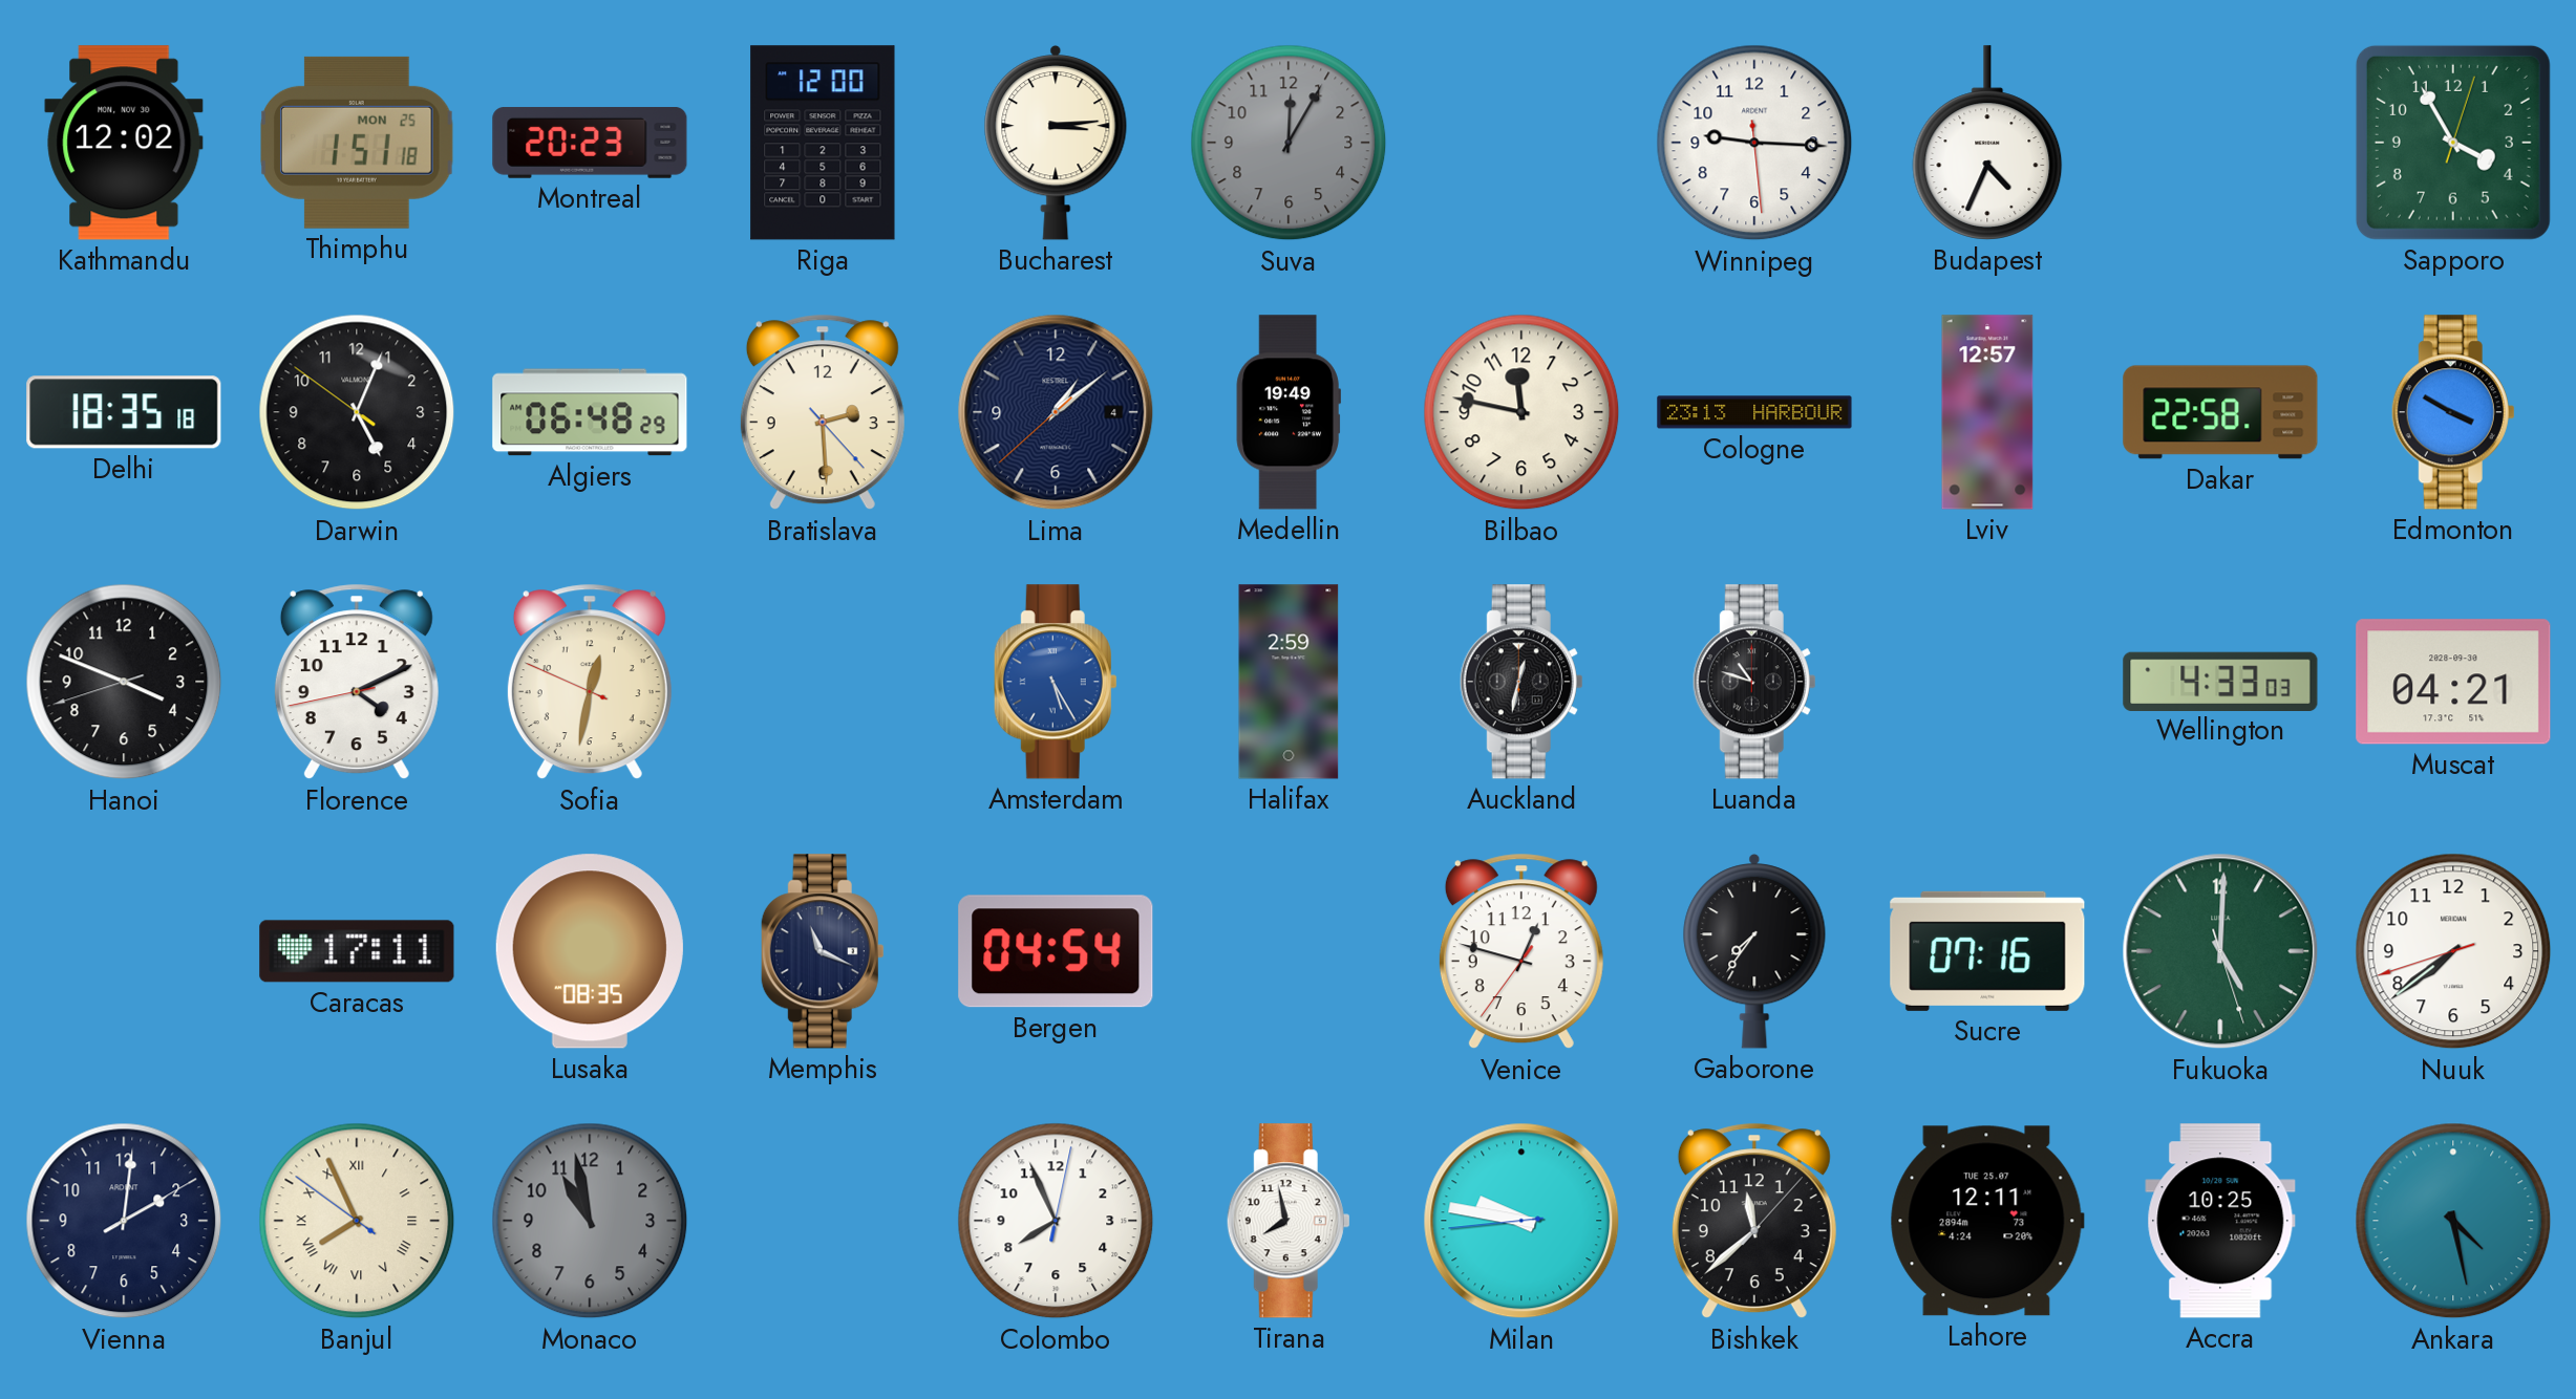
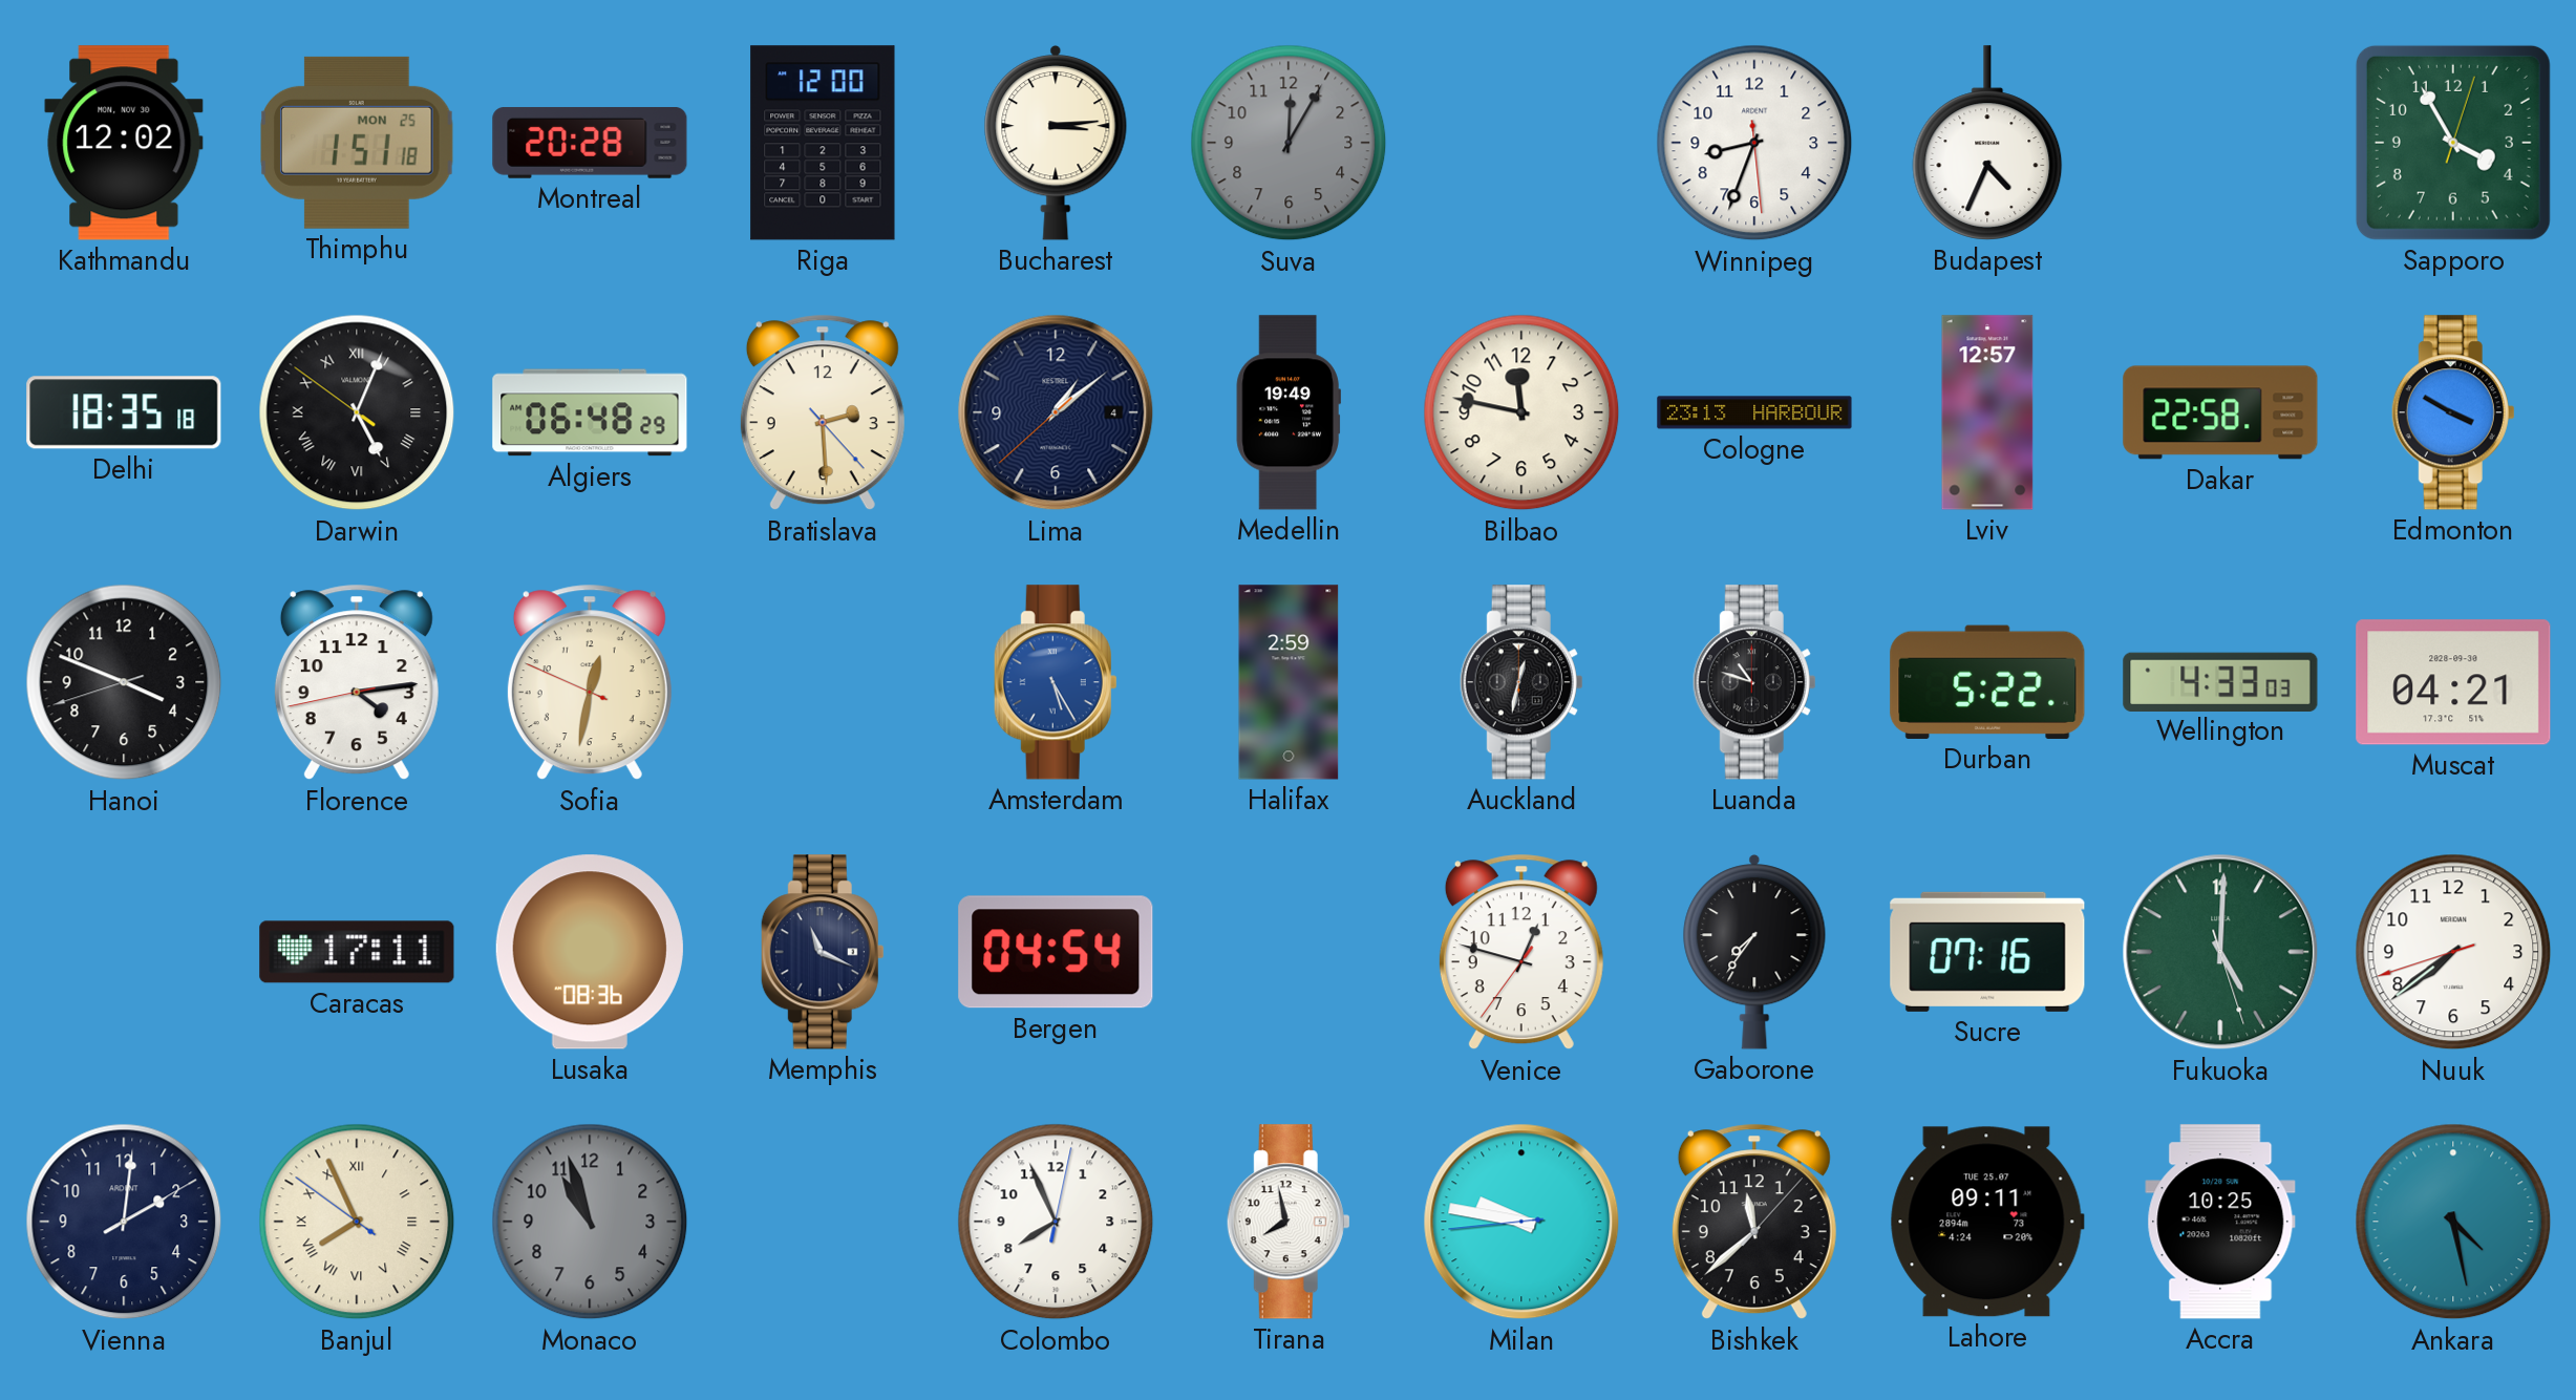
Montreal: 20:23 -> 20:28
Winnipeg: 9:15 -> 8:33
Darwin numerals: Arabic -> Roman
Florence: 4:10 -> 4:13
Durban: none -> 5:22
Lusaka: 08:35 -> 08:36
Monaco: 10:58 -> 10:57
Lahore: 12:11 -> 09:11
